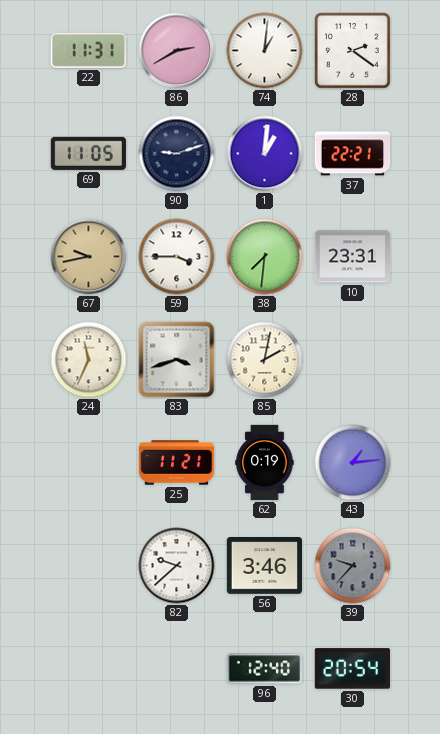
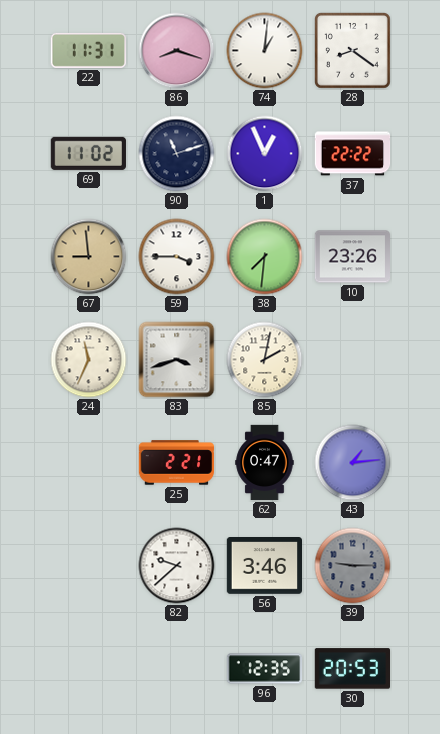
86: 2:40 -> 8:18
28: 2:21 -> 8:21
69: 11:05 -> 11:02
90: 9:12 -> 11:12
1: 1:01 -> 12:56
37: 22:21 -> 22:22
67: 9:43 -> 8:59
10: 23:31 -> 23:26
25: 11:21 -> 2:21
62: 0:19 -> 0:47
39: 9:37 -> 9:15
96: 12:40 -> 12:35
30: 20:54 -> 20:53
